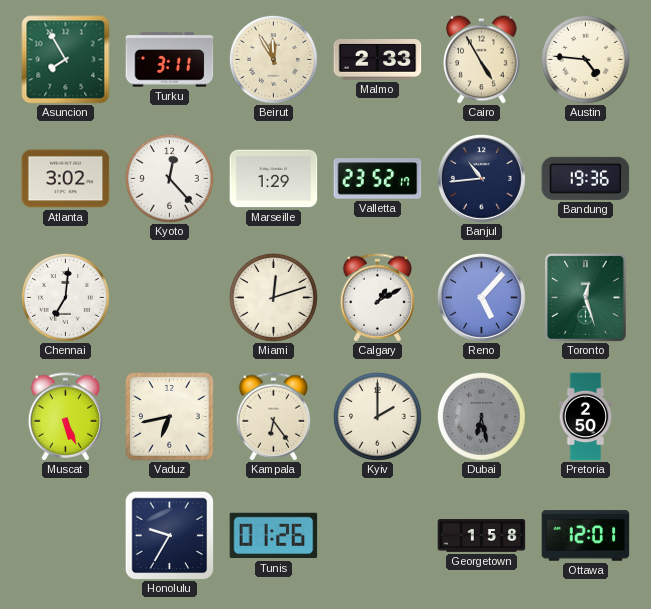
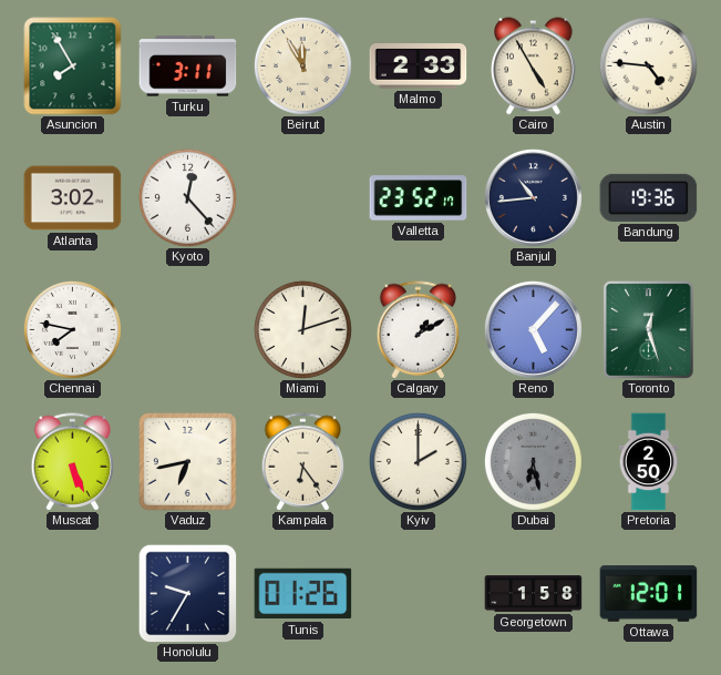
Marseille: 1:29 -> none
Chennai: 7:01 -> 7:47
